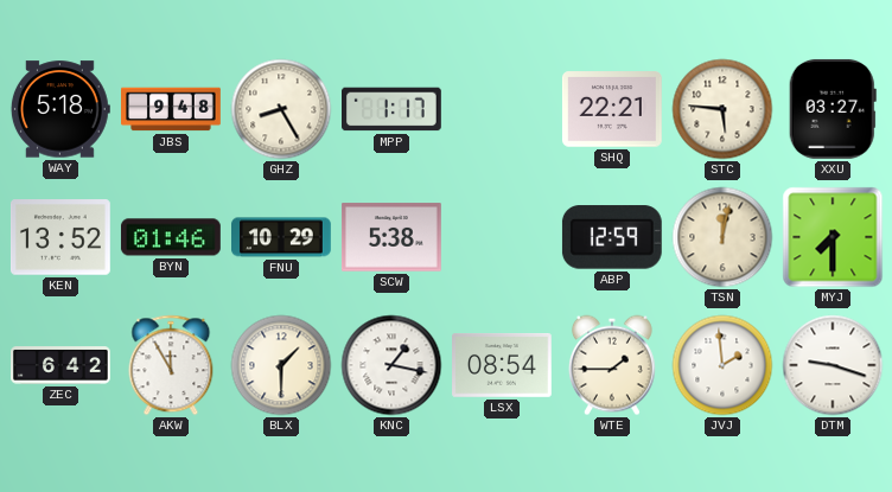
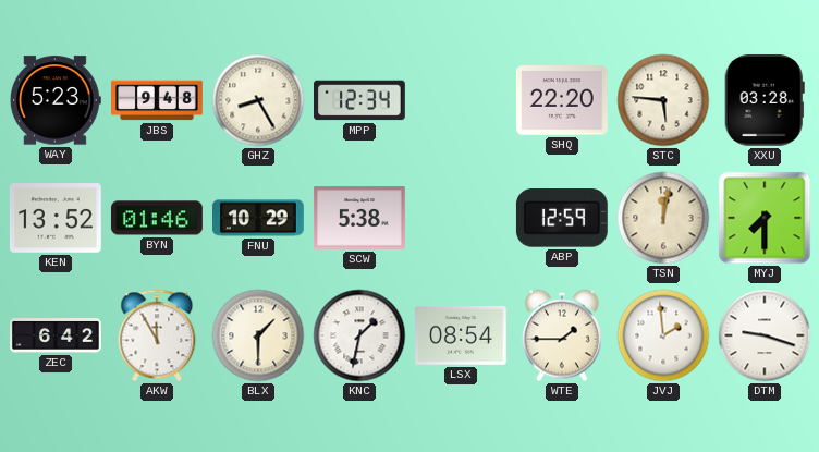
WAY: 5:18 -> 5:23
MPP: 1:17 -> 12:34
SHQ: 22:21 -> 22:20
XXU: 03:27 -> 03:28
KNC: 1:17 -> 1:32
